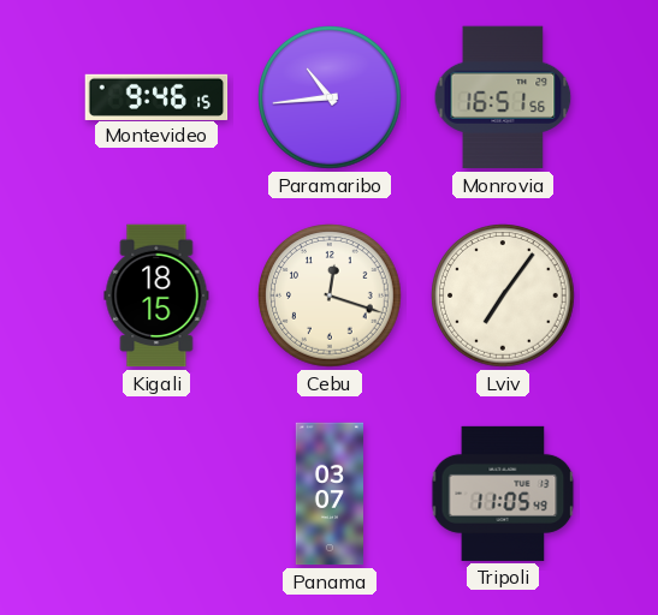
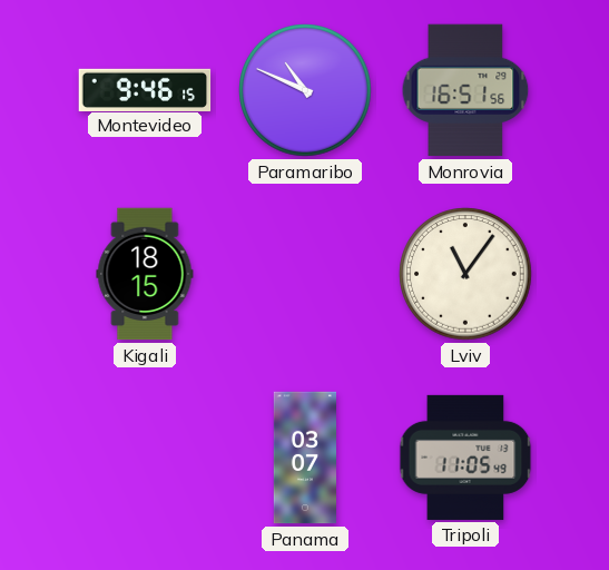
Paramaribo: 10:44 -> 10:49
Cebu: 12:18 -> none
Lviv: 7:06 -> 11:06
